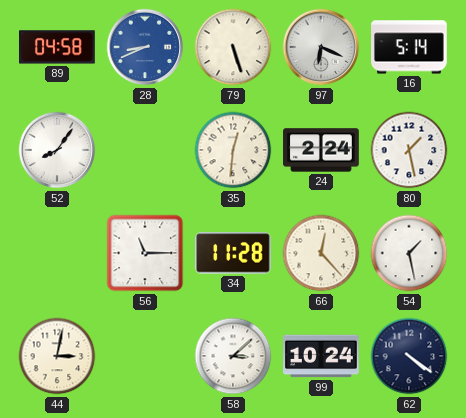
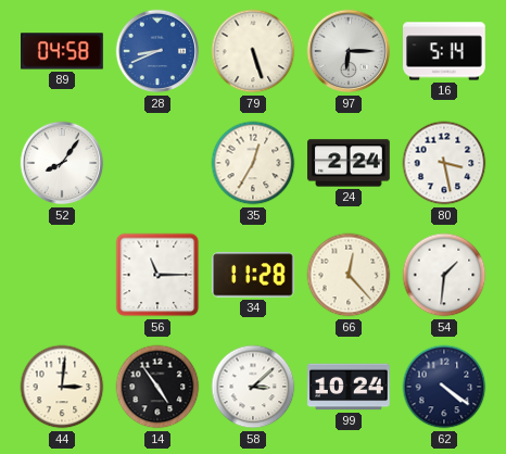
97: 6:19 -> 6:15
35: 12:31 -> 12:35
80: 1:28 -> 3:28
54: 1:28 -> 1:31
44: 3:02 -> 3:01
14: none -> 4:54
